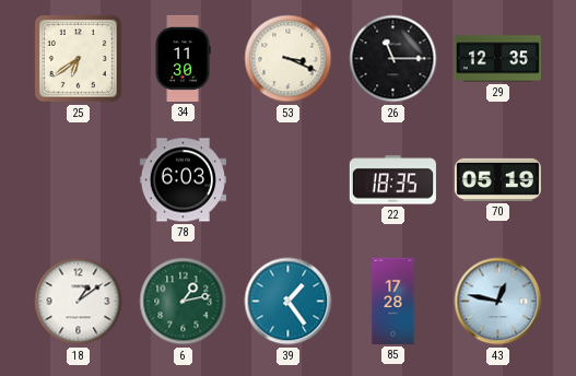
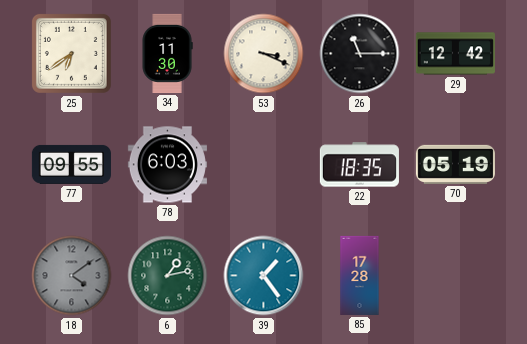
29: 12:35 -> 12:42
77: none -> 09:55
18: 1:09 -> 4:09
18 dial: white -> grey
43: 12:47 -> none
